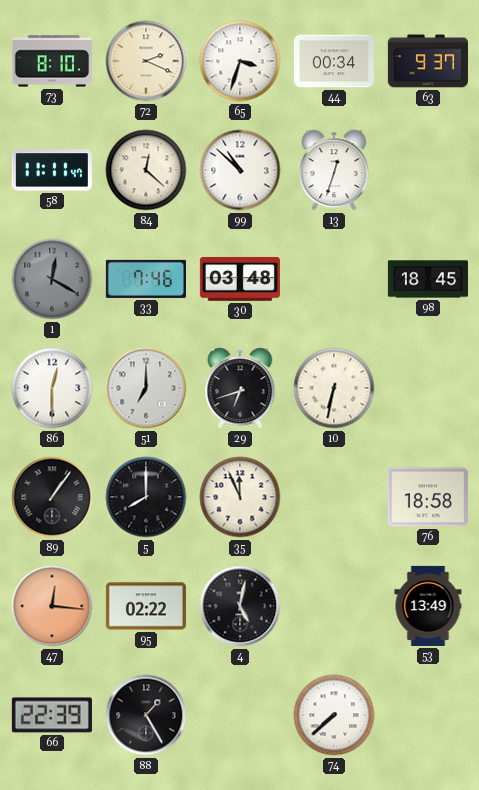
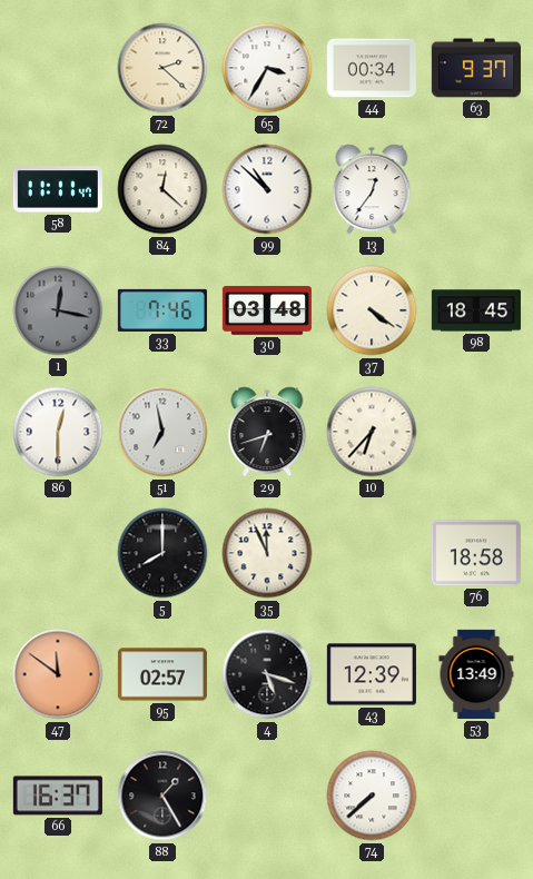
73: 8:10 -> none
72: 2:19 -> 2:22
65: 3:33 -> 3:35
13: 12:33 -> 12:36
1: 12:20 -> 12:17
37: none -> 4:21
51: 7:00 -> 6:58
10: 6:32 -> 6:37
89: 1:06 -> none
47: 12:16 -> 11:51
95: 02:22 -> 02:57
4: 5:02 -> 5:18
43: none -> 12:39
66: 22:39 -> 16:37
